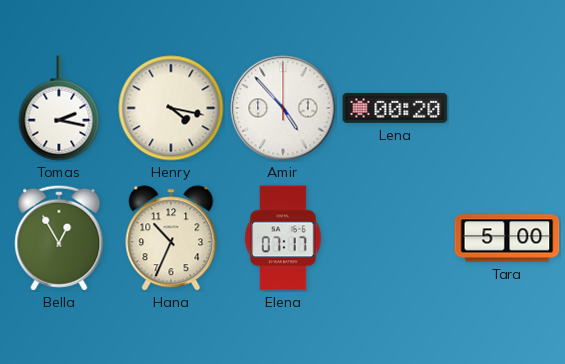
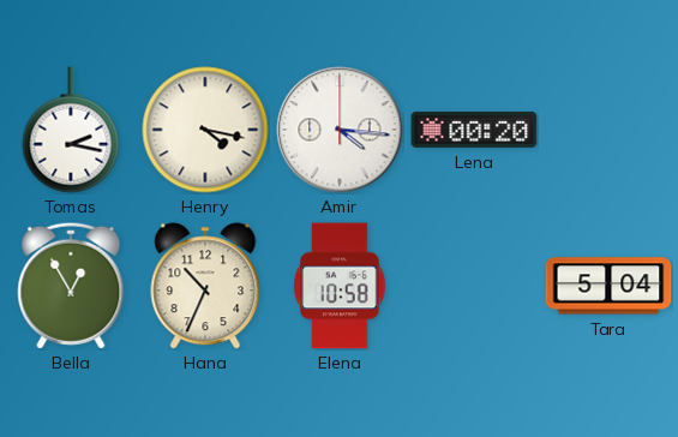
Amir: 4:53 -> 4:16
Elena: 07:17 -> 10:58
Tara: 5:00 -> 5:04
